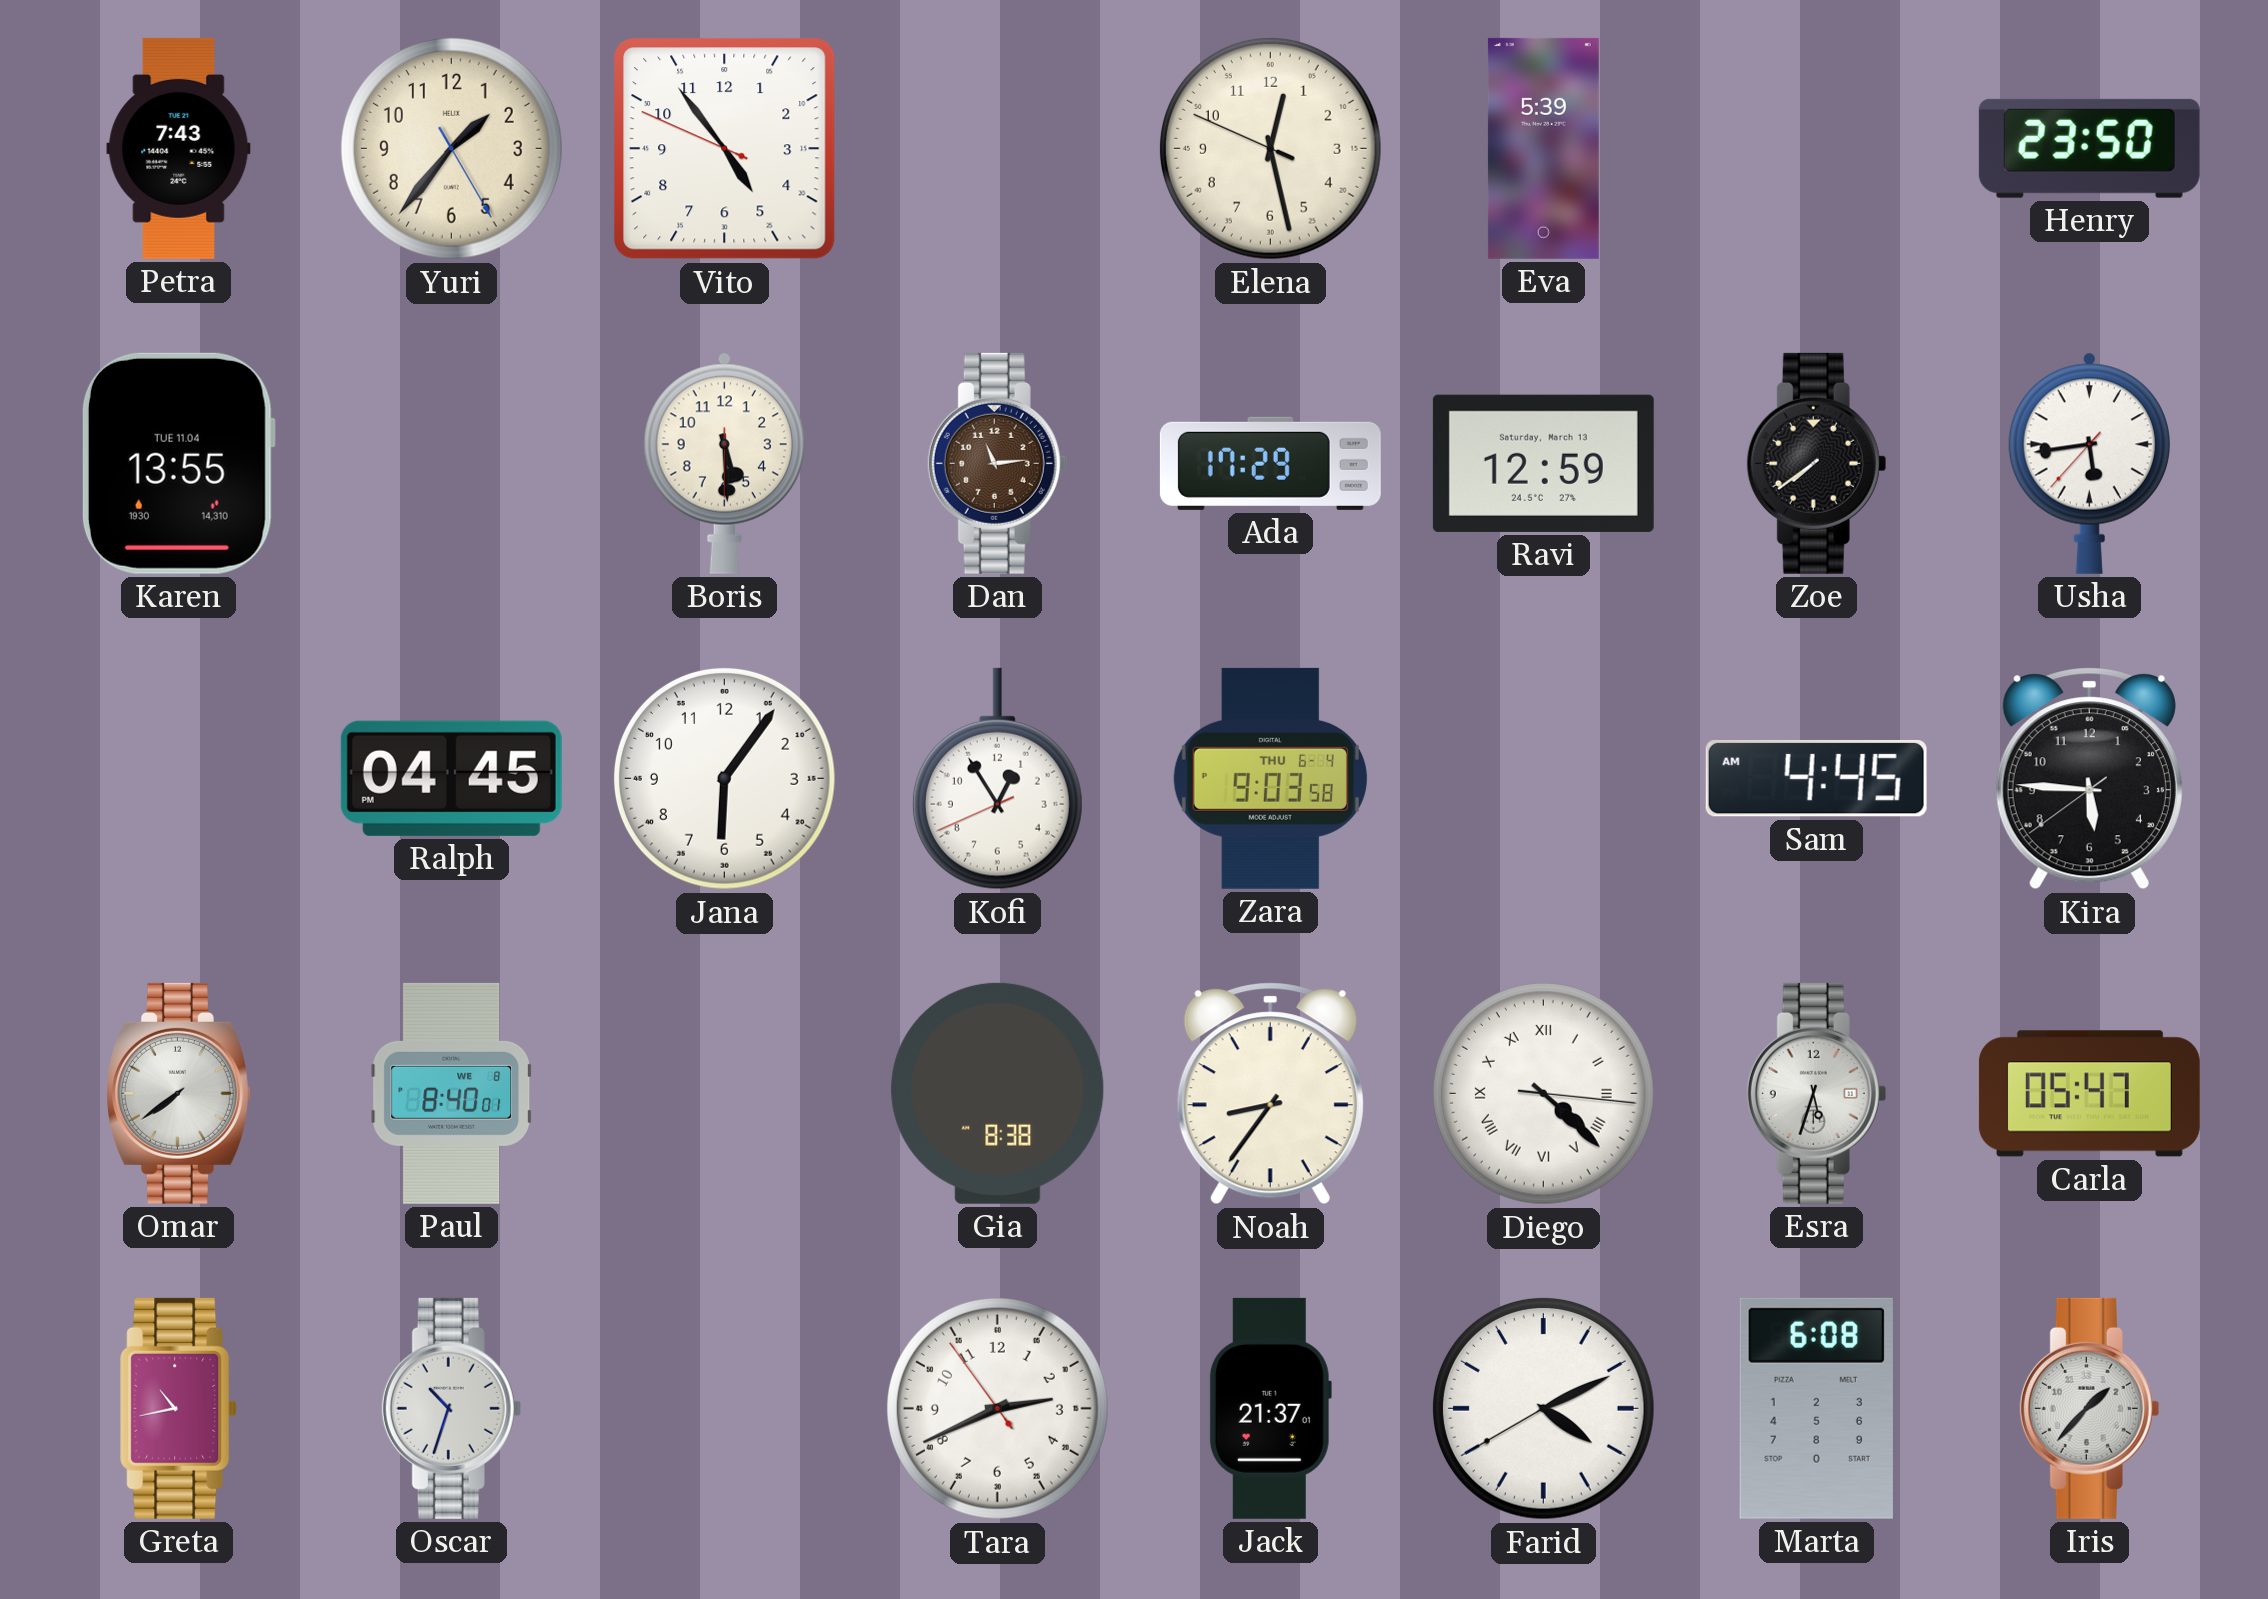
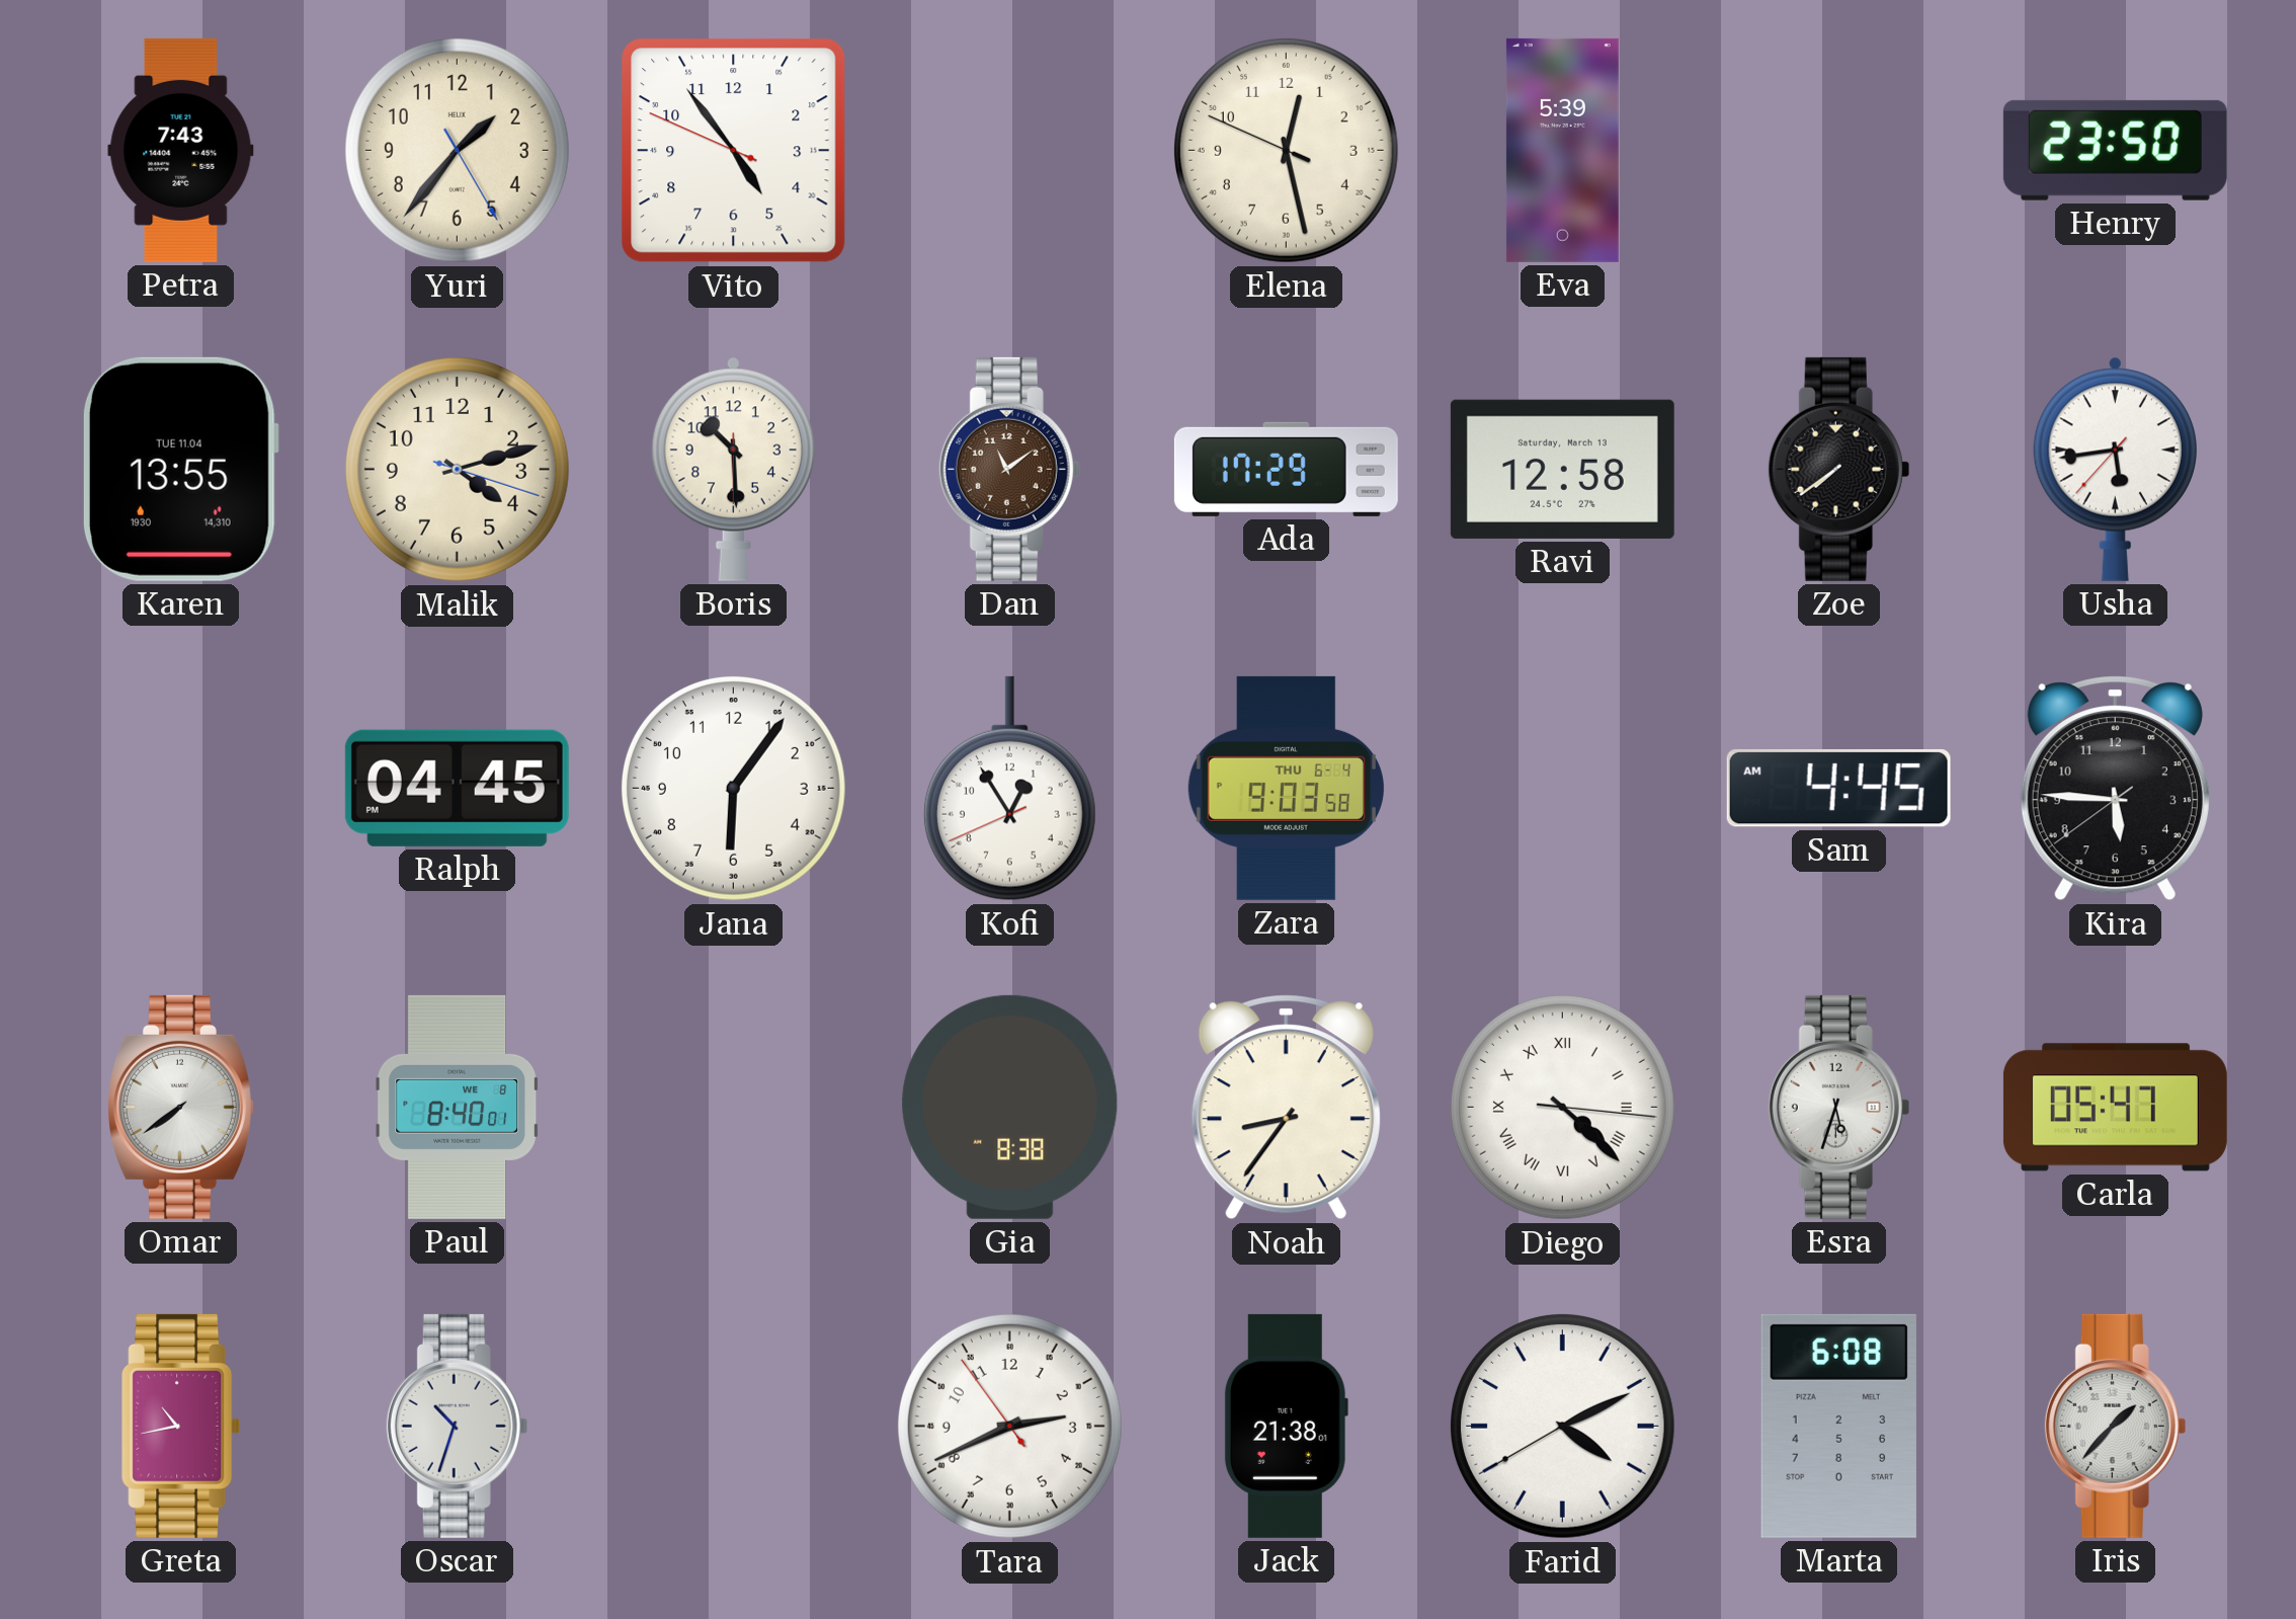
Malik: none -> 4:12
Boris: 5:29 -> 10:29
Dan: 11:14 -> 11:09
Ravi: 12:59 -> 12:58
Jack: 21:37 -> 21:38
